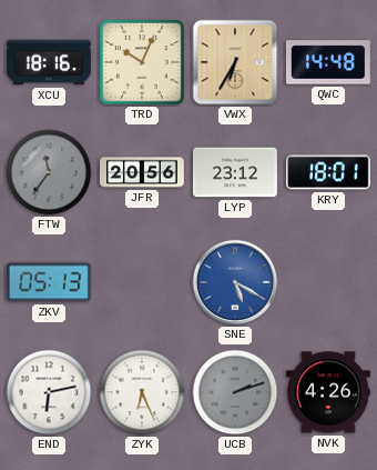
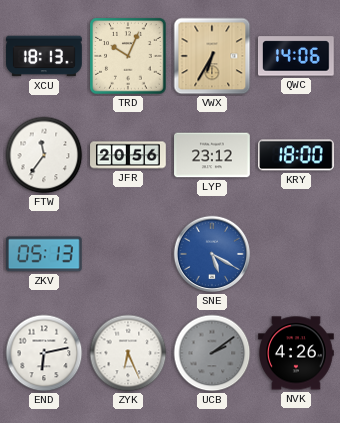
XCU: 18:16 -> 18:13
QWC: 14:48 -> 14:06
FTW dial: grey -> white
KRY: 18:01 -> 18:00
UCB: 2:12 -> 2:09
